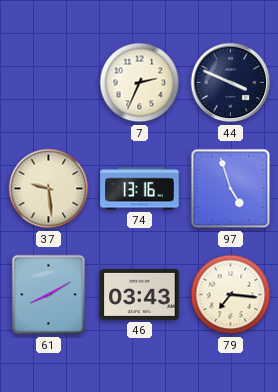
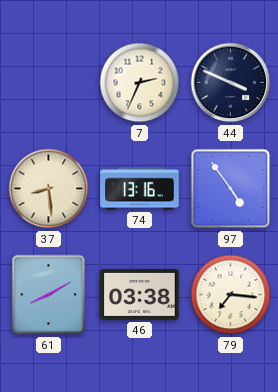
37: 9:29 -> 8:29
97: 4:57 -> 4:54
46: 03:43 -> 03:38
